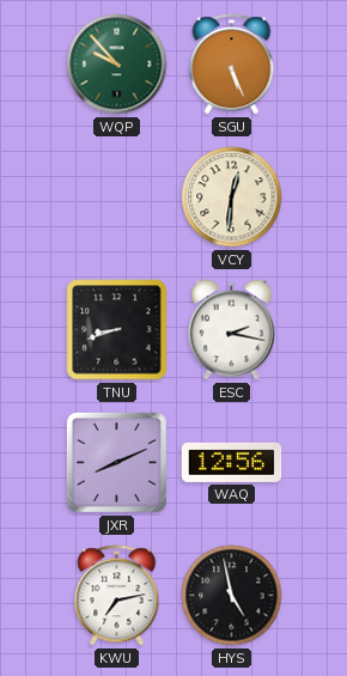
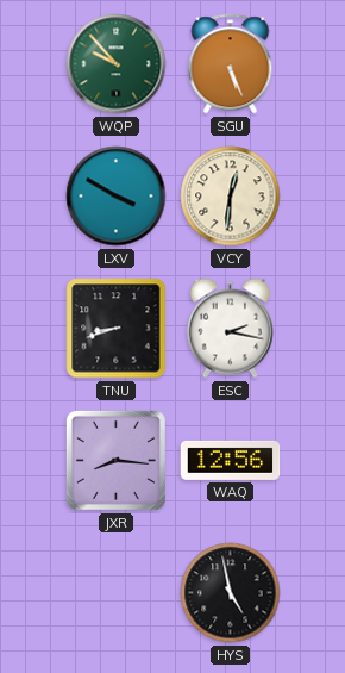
LXV: none -> 3:50
JXR: 8:11 -> 8:16
KWU: 7:13 -> none
